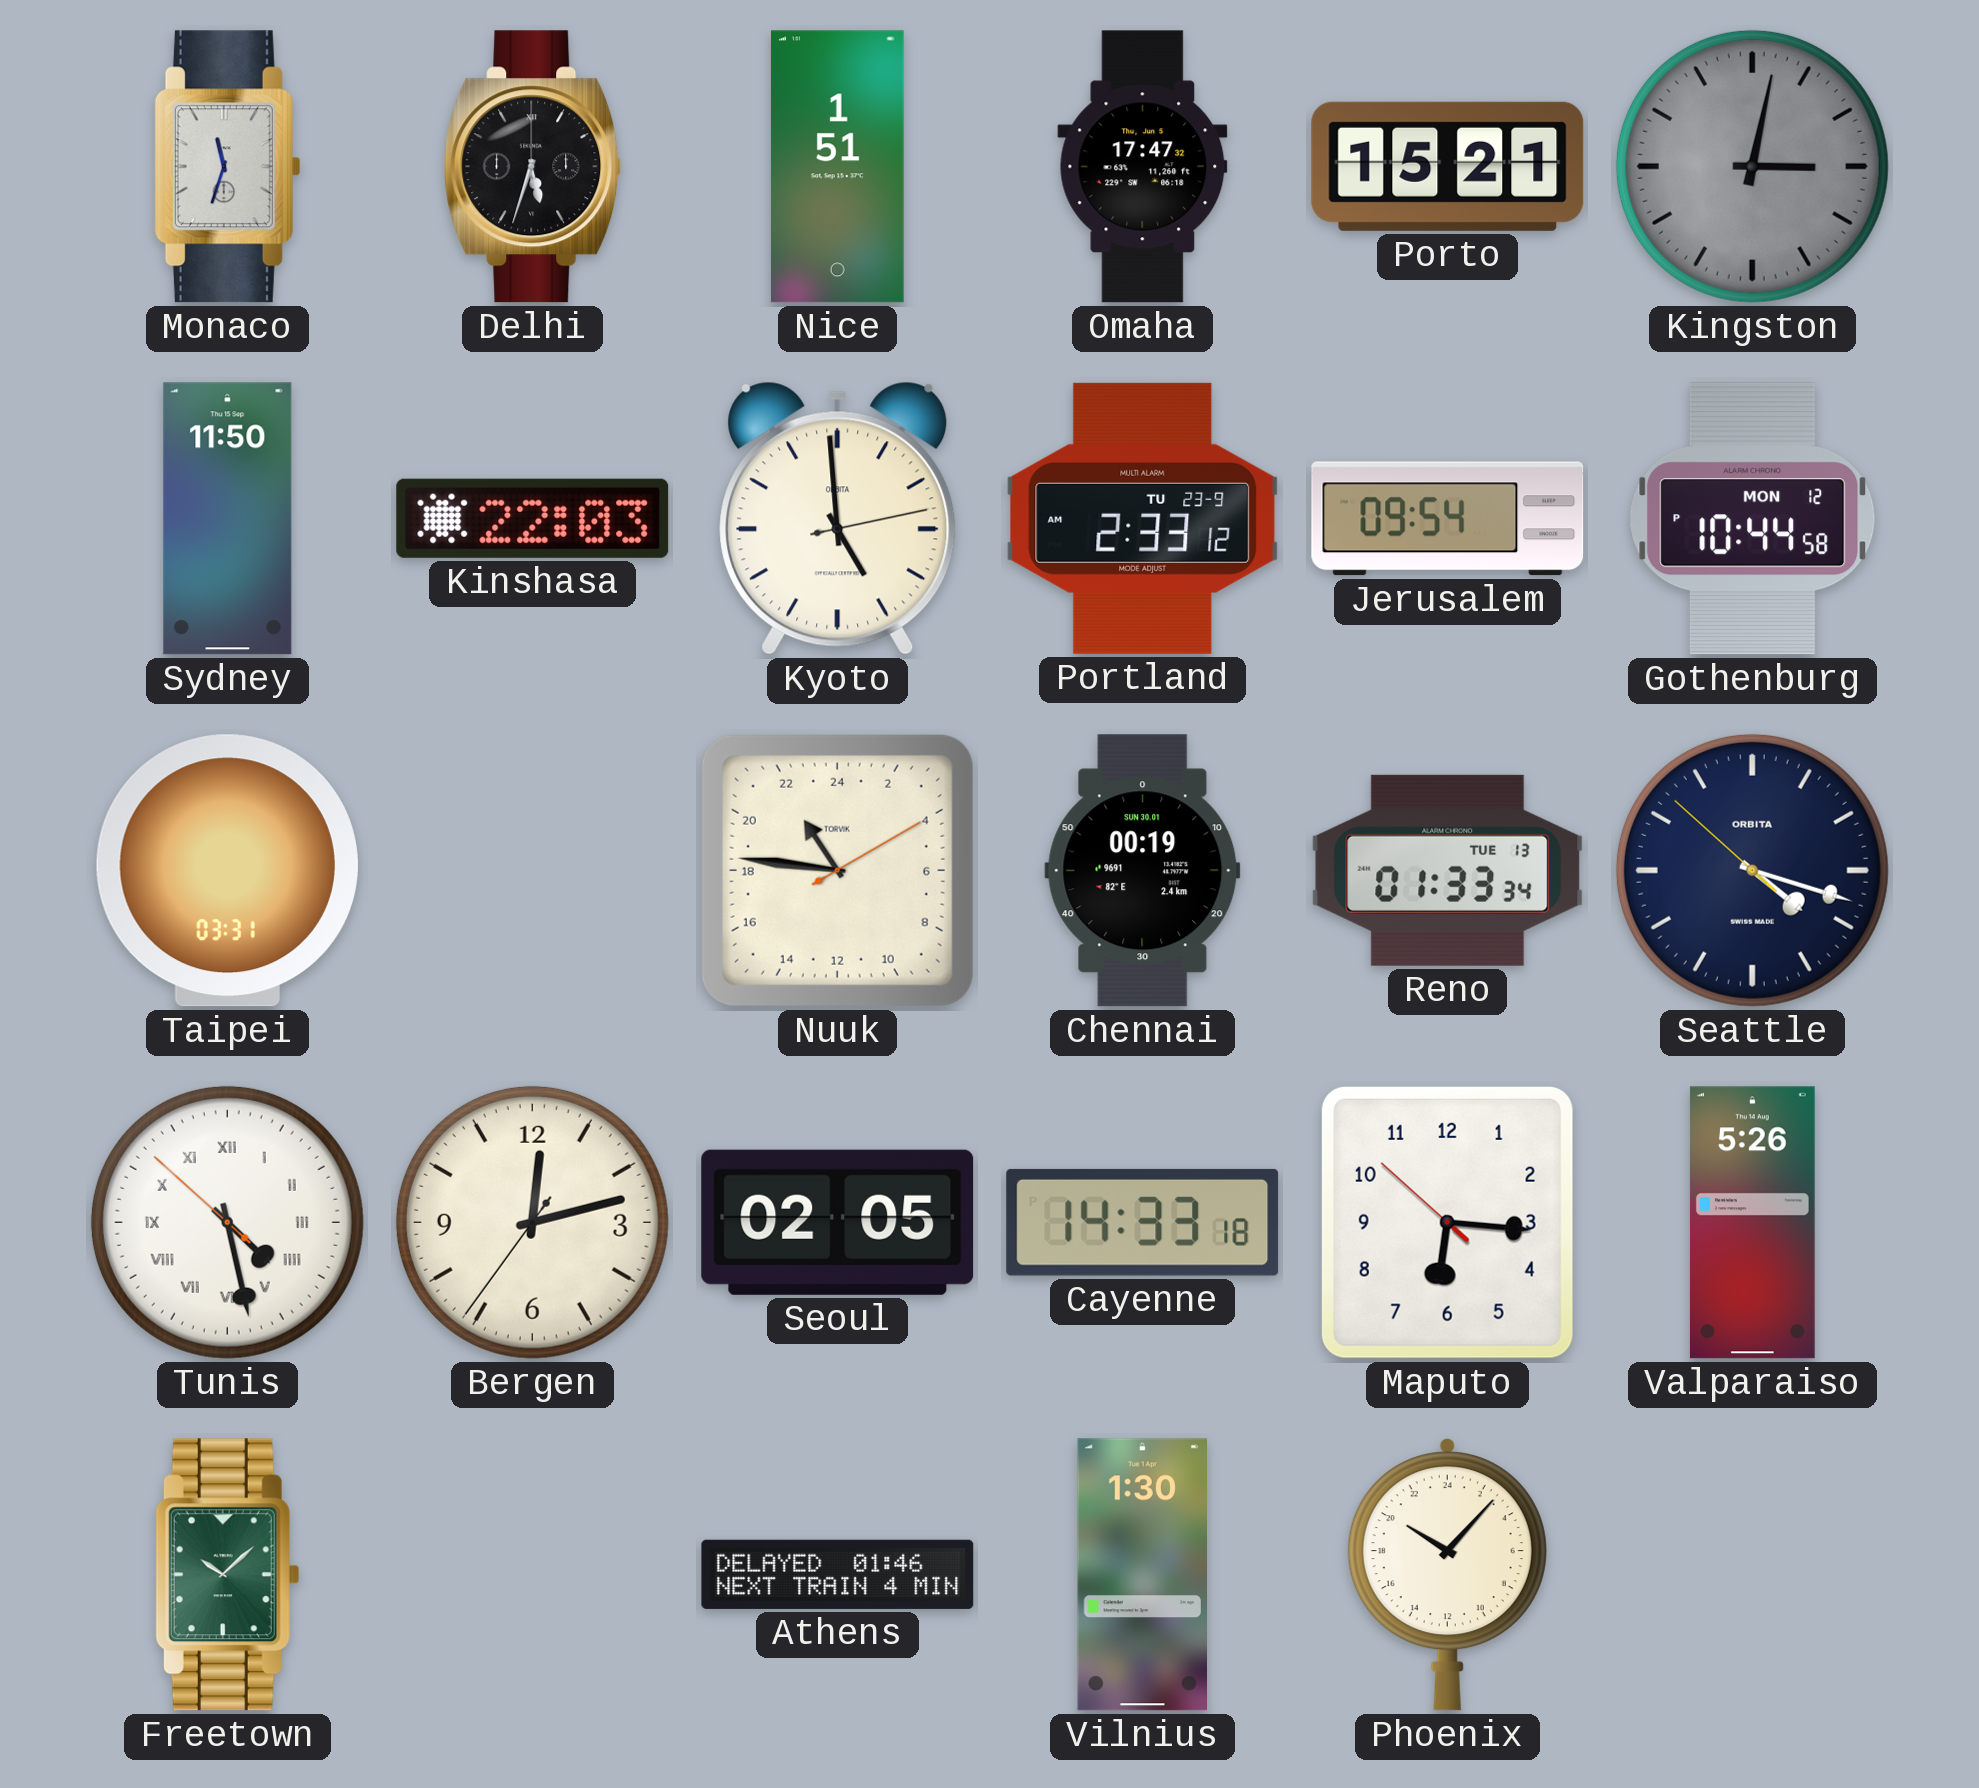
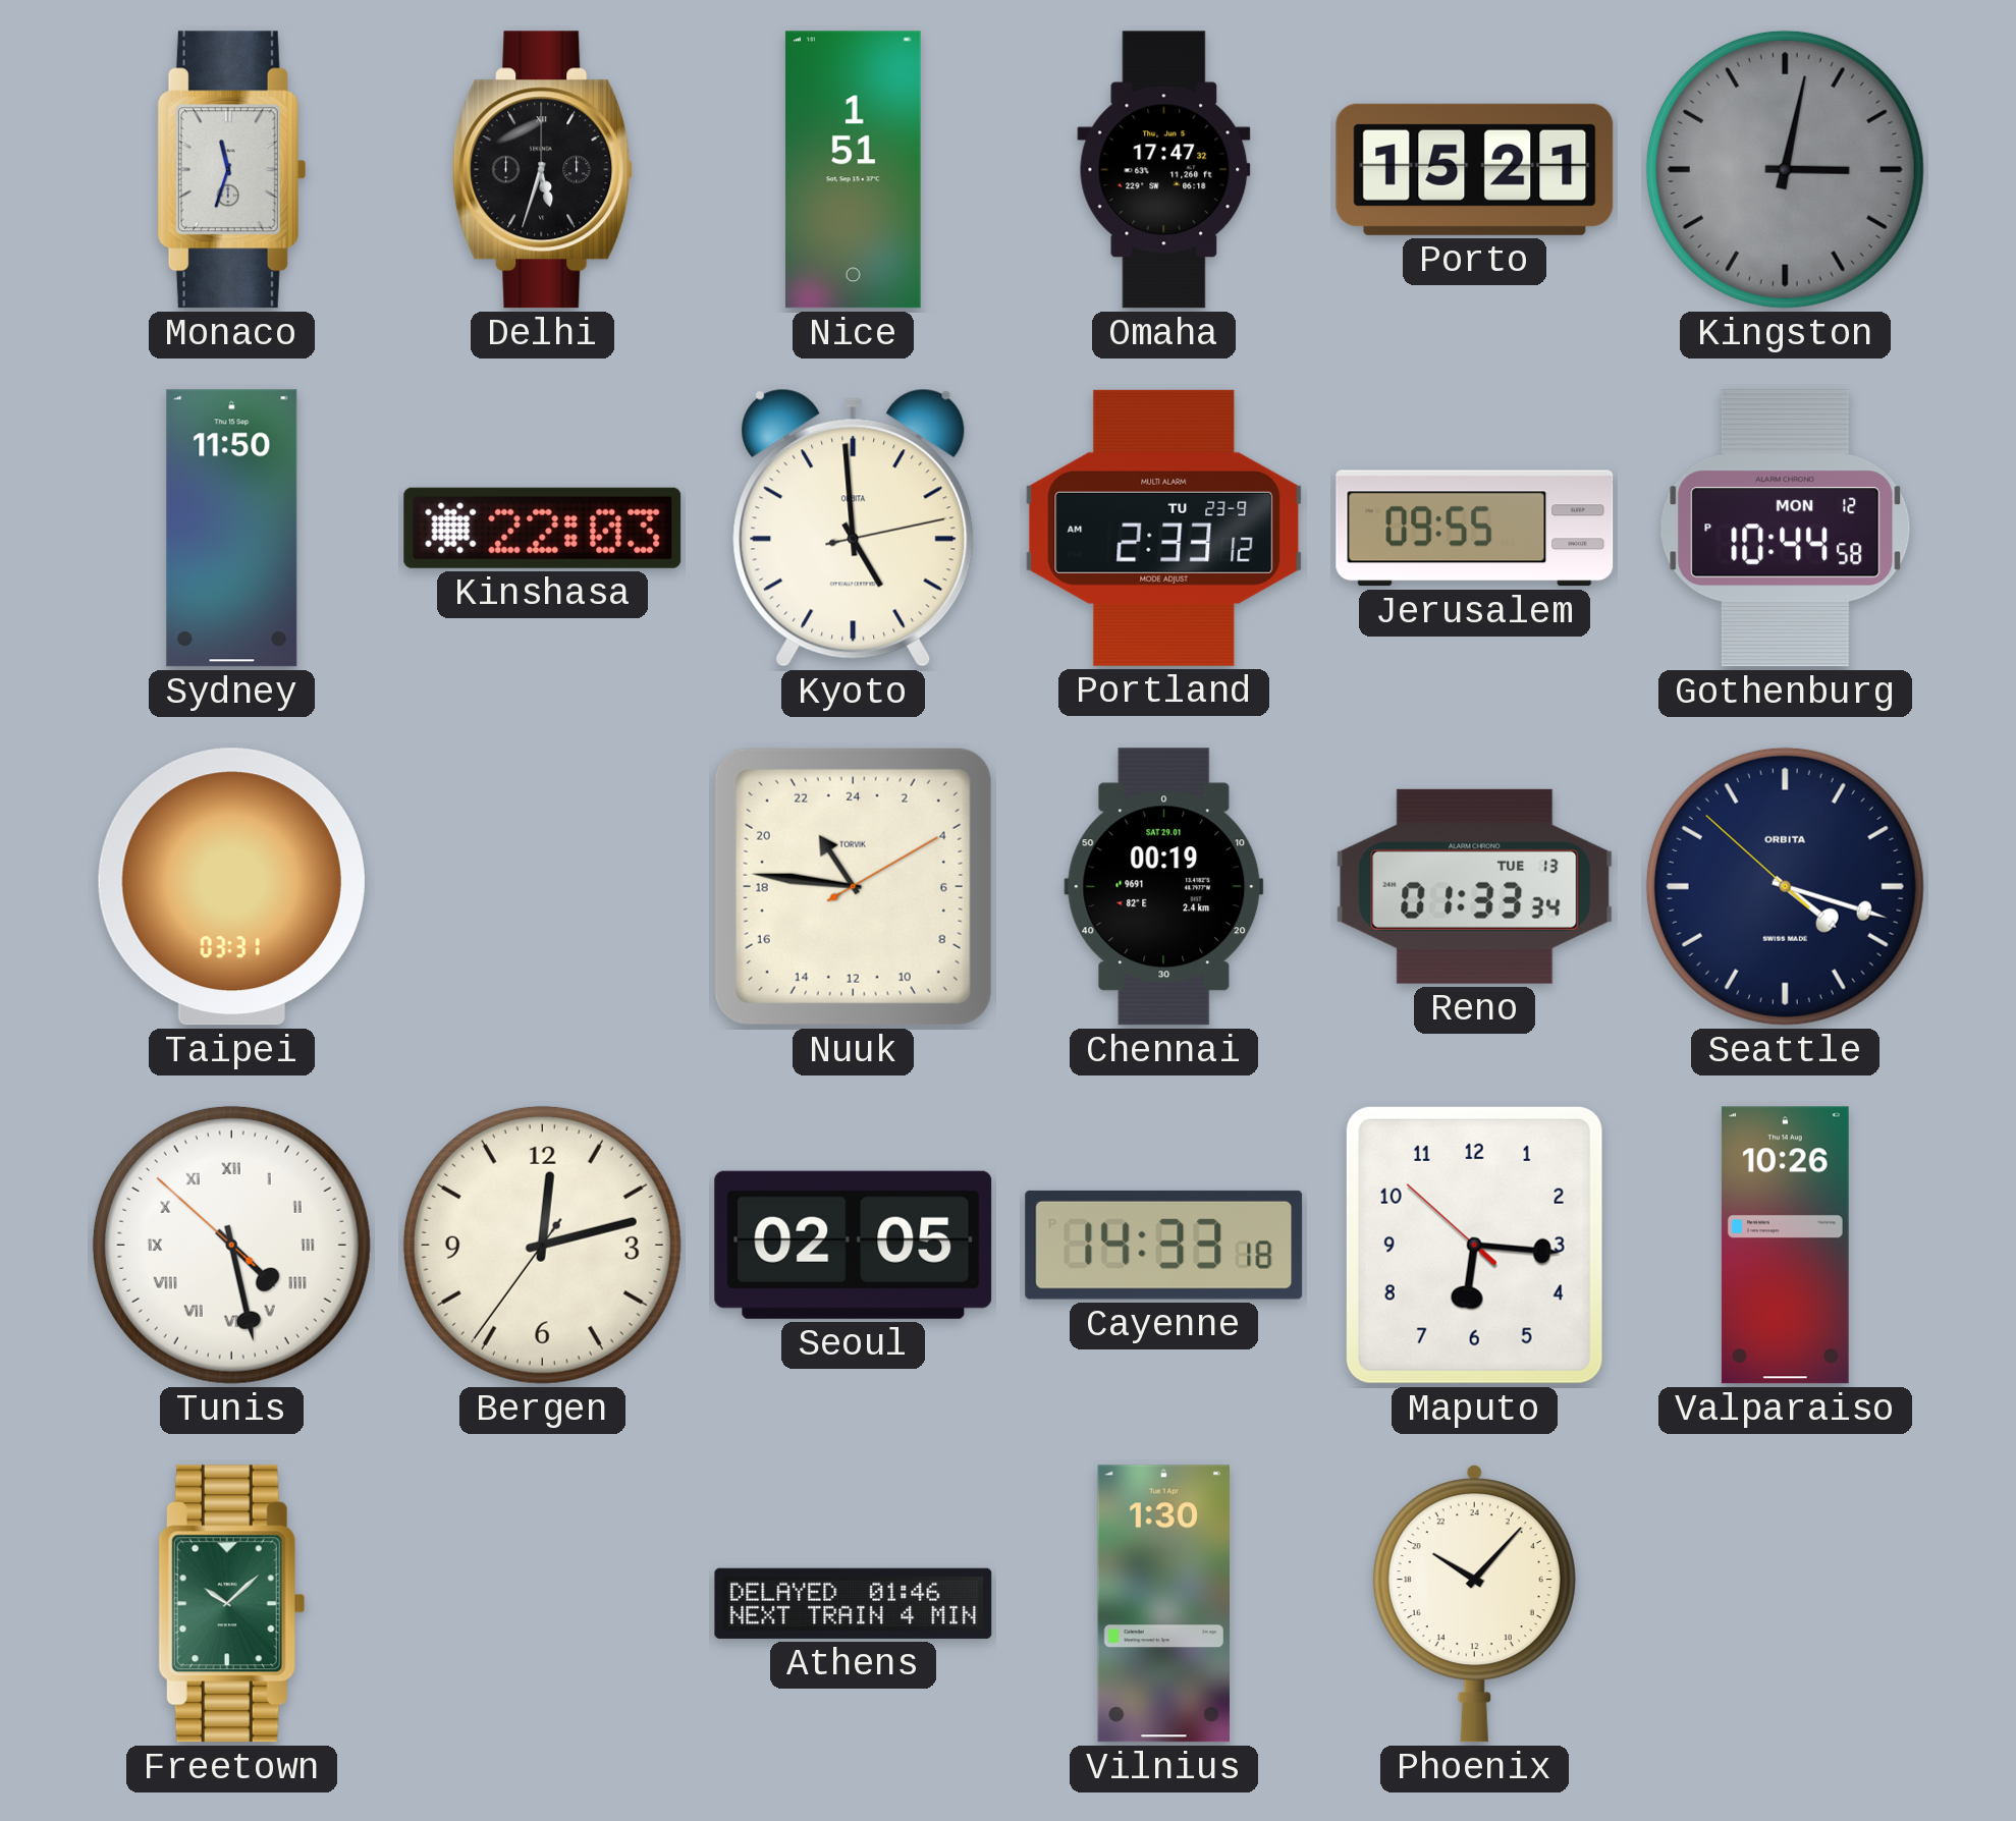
Jerusalem: 09:54 -> 09:55
Chennai date: SUN 30.01 -> SAT 29.01
Valparaiso: 5:26 -> 10:26
